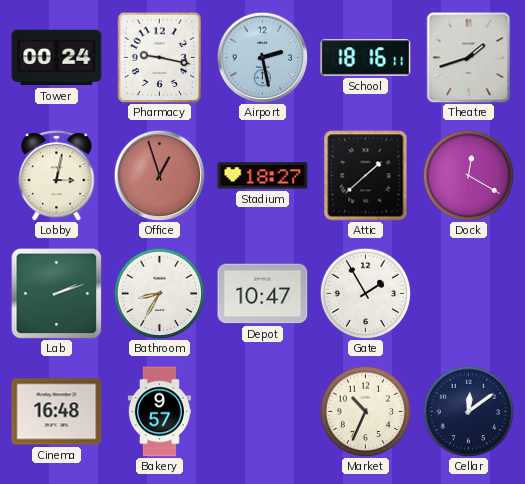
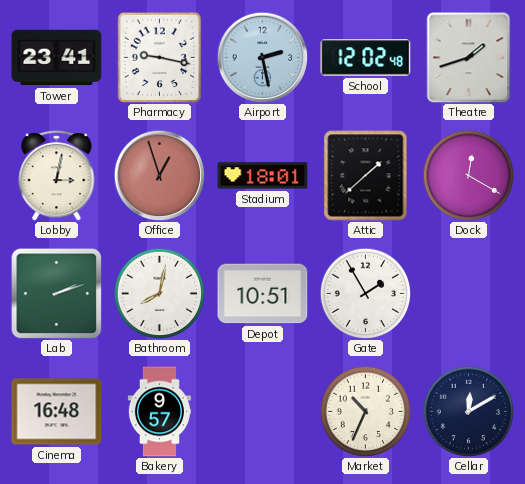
Tower: 00:24 -> 23:41
School: 18:16 -> 12:02
Stadium: 18:27 -> 18:01
Bathroom: 8:35 -> 8:02
Depot: 10:47 -> 10:51
Cellar: 12:09 -> 12:10
